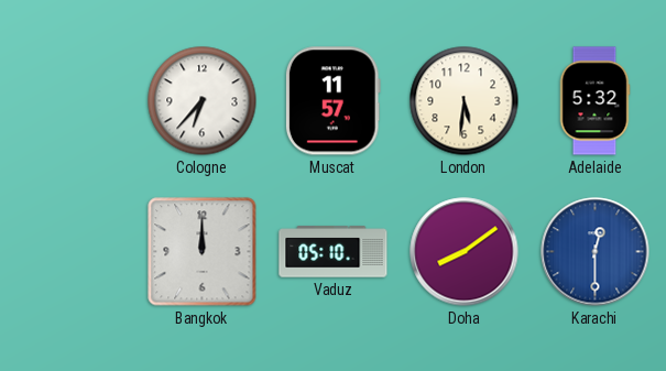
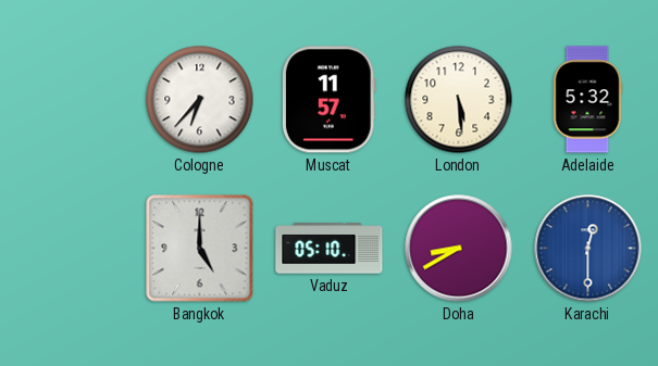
London: 5:31 -> 5:29
Bangkok: 12:00 -> 5:00
Doha: 8:09 -> 8:40
